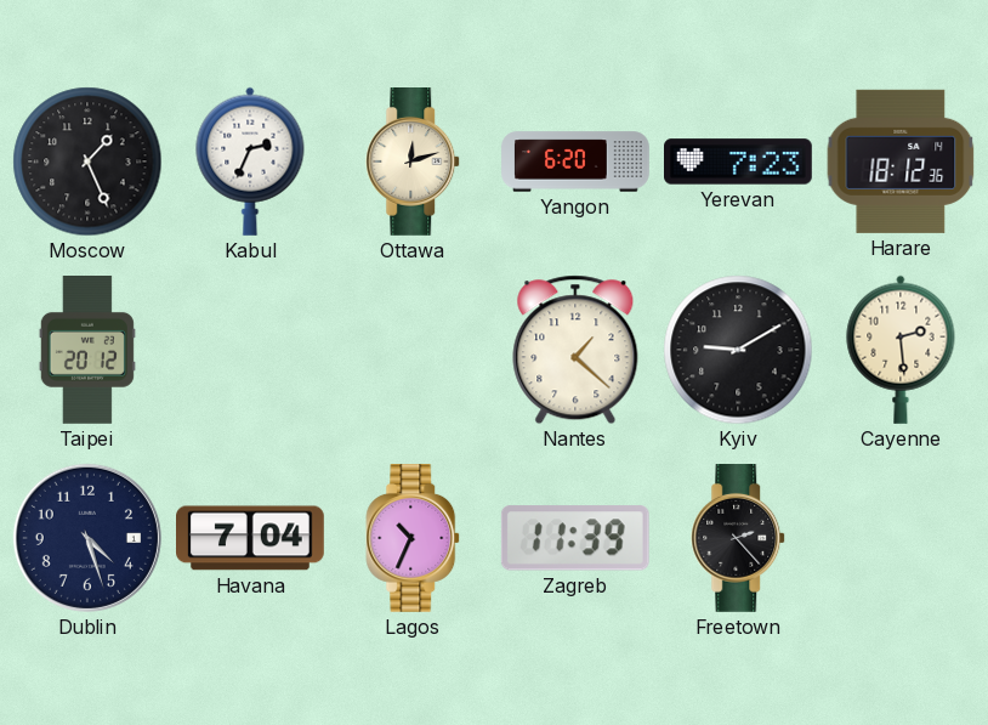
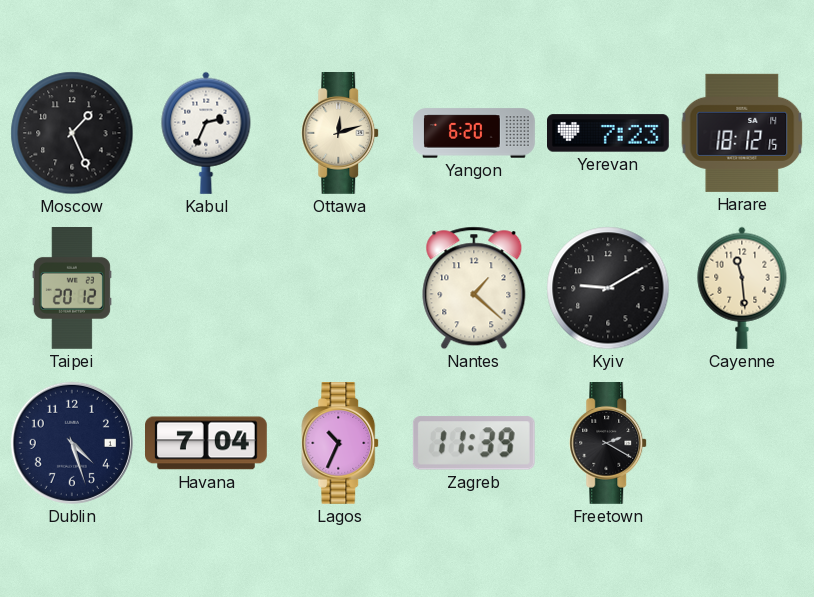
Harare: 18:12:36 -> 18:12:15
Cayenne: 2:29 -> 11:29
Freetown: 2:23 -> 2:20
